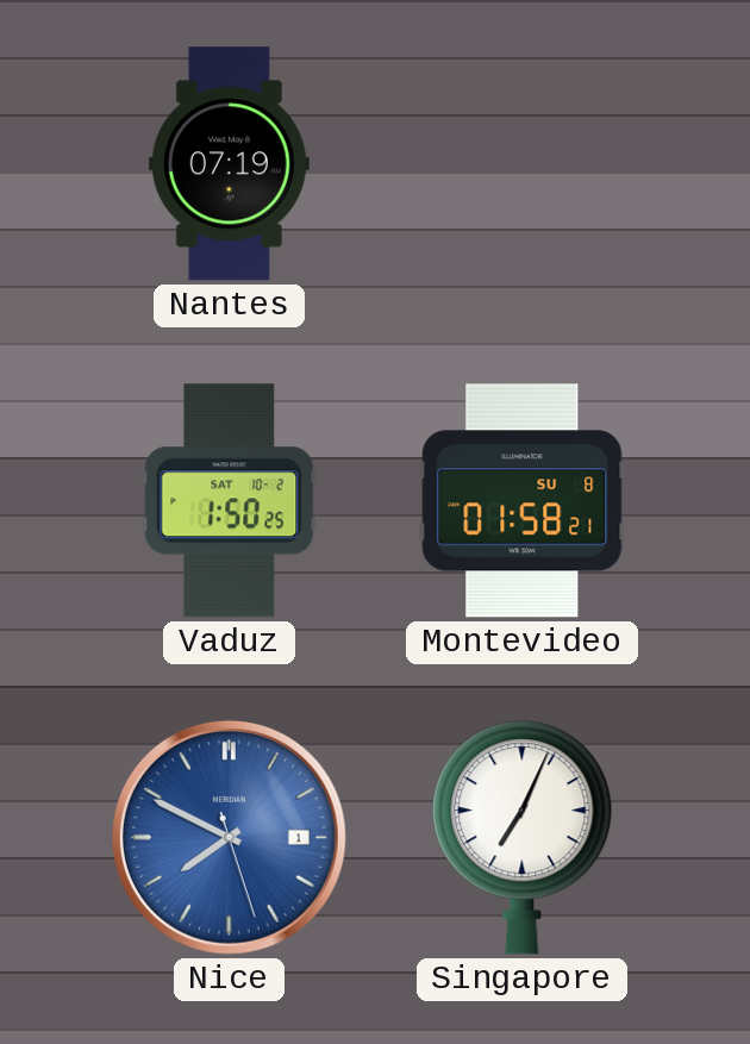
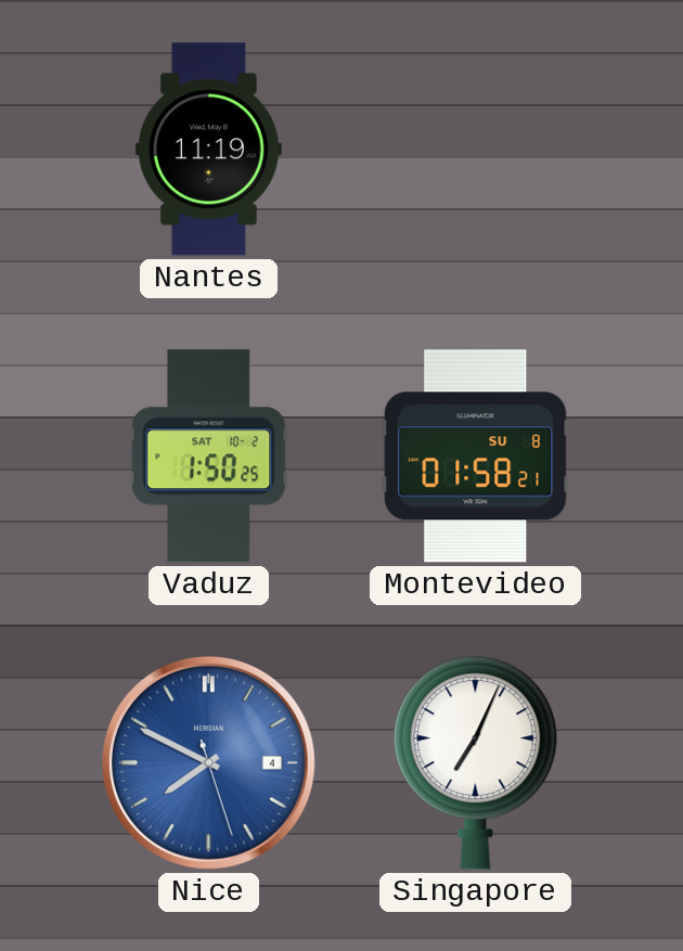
Nantes: 07:19 -> 11:19
Nice date: 1 -> 4
